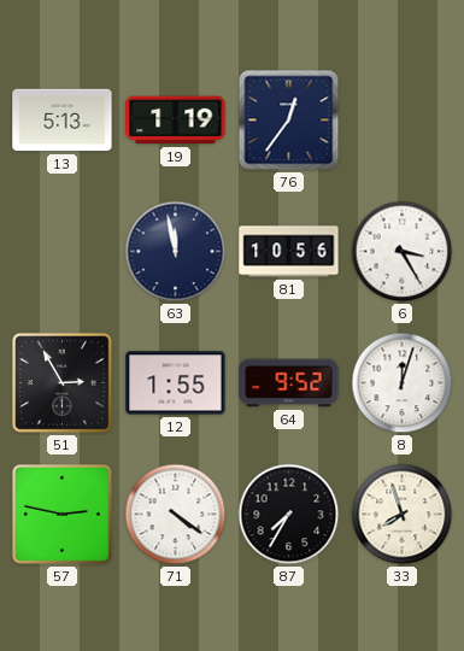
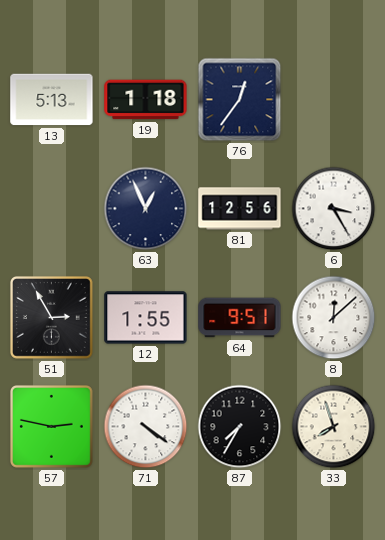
19: 1:19 -> 1:18
63: 11:58 -> 12:56
81: 10:56 -> 12:56
64: 9:52 -> 9:51
8: 12:03 -> 12:08
